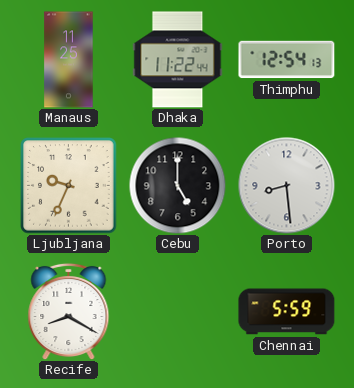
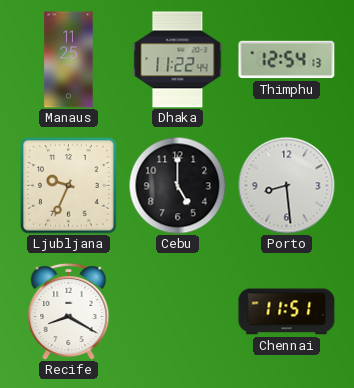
Chennai: 5:59 -> 11:51
